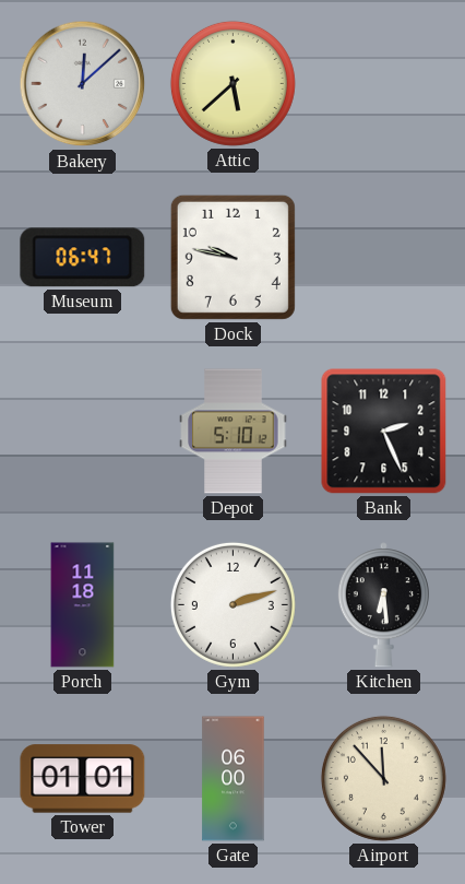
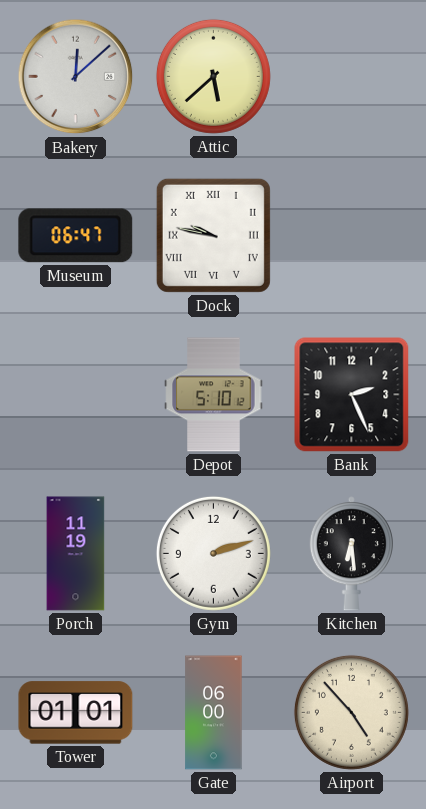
Dock numerals: Arabic -> Roman
Porch: 11:18 -> 11:19
Airport: 11:53 -> 4:53
